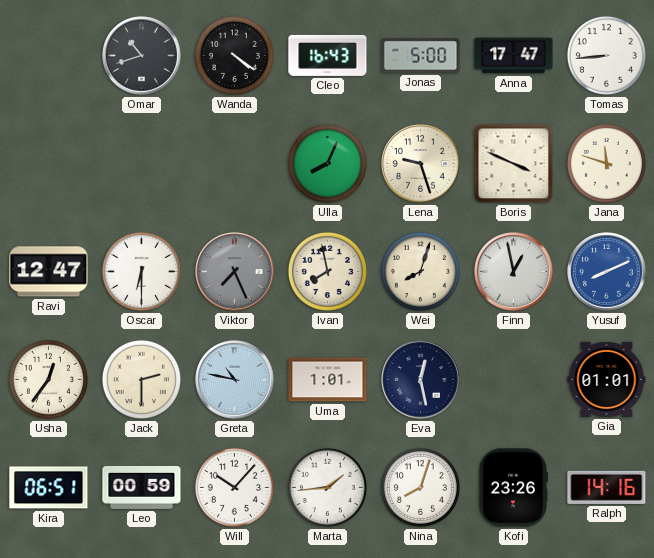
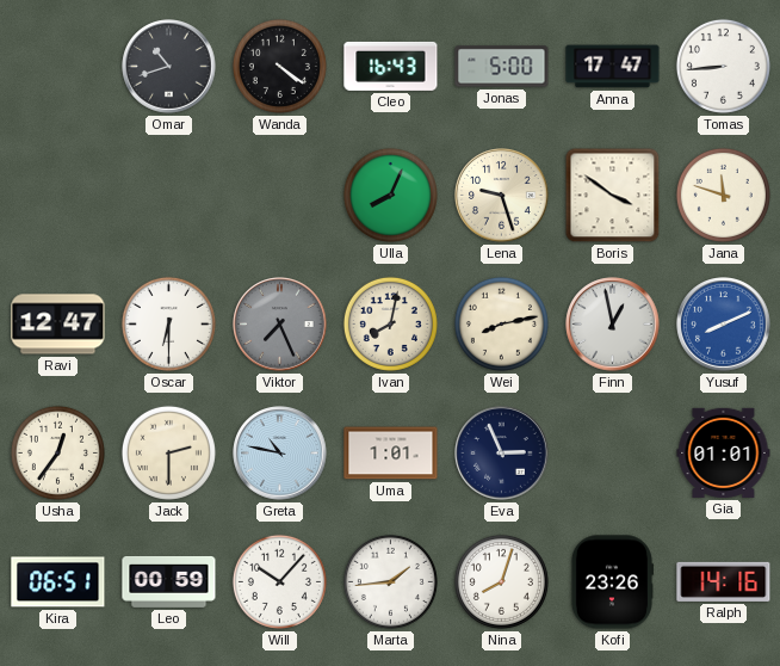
Boris: 3:49 -> 3:51
Ivan: 7:58 -> 8:02
Wei: 8:03 -> 8:13
Eva: 12:28 -> 2:56
